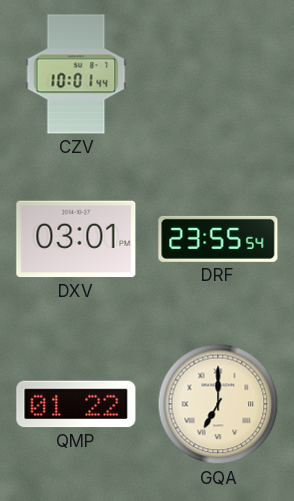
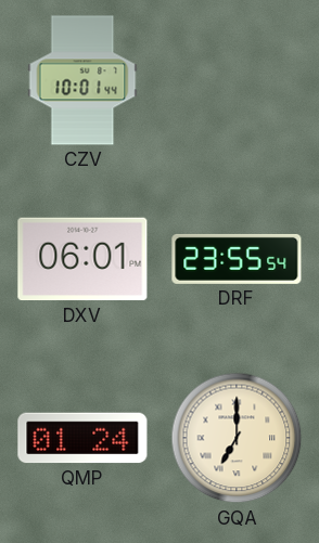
DXV: 03:01 -> 06:01
QMP: 01:22 -> 01:24
